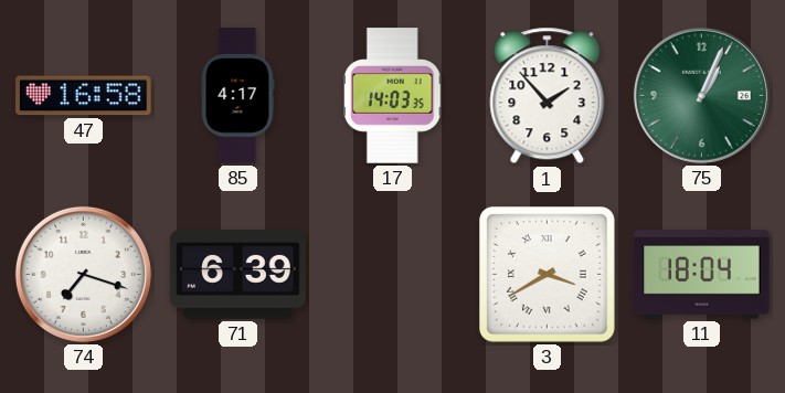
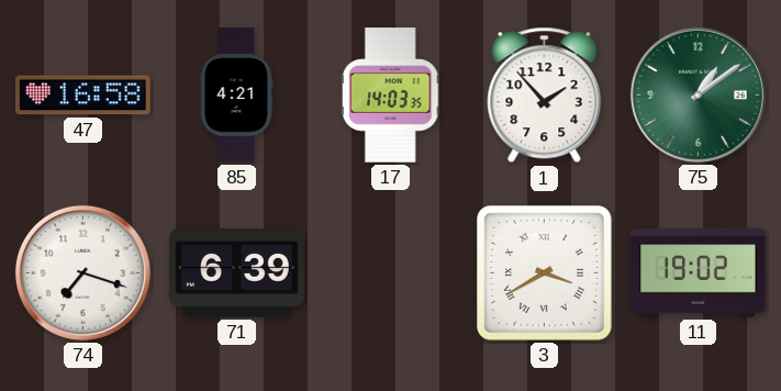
85: 4:17 -> 4:21
75: 1:04 -> 1:09
11: 18:04 -> 19:02
